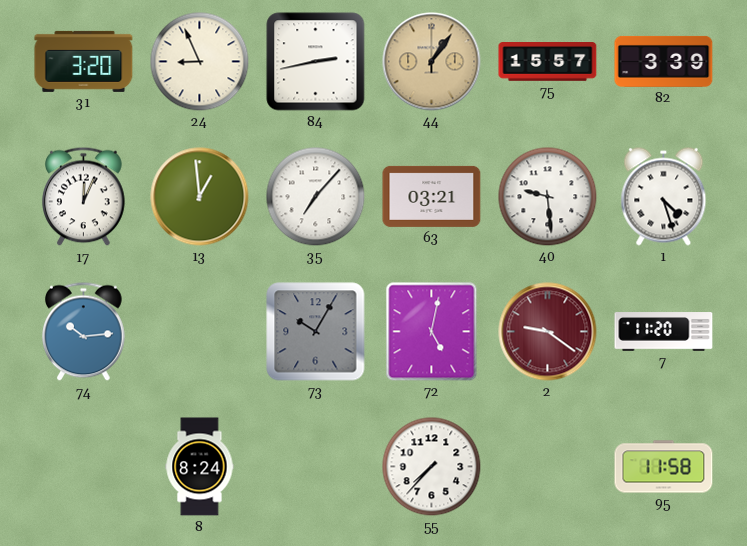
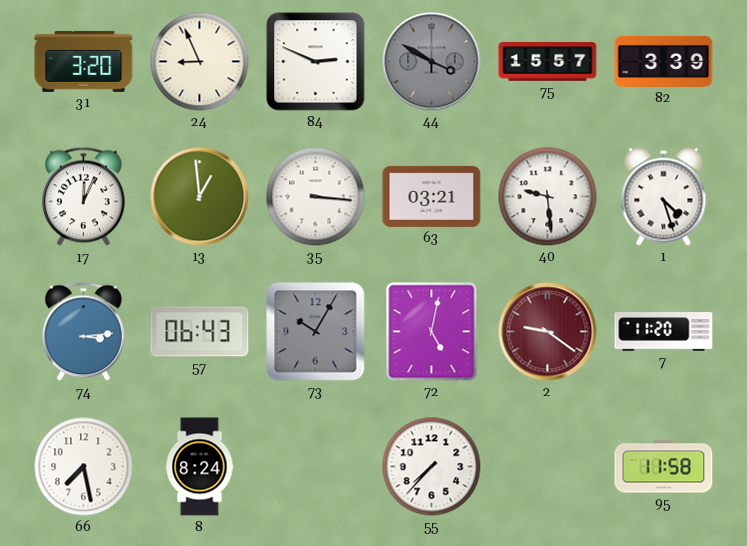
84: 2:43 -> 2:49
44: 1:06 -> 3:50
44 dial: champagne -> grey
35: 7:07 -> 3:16
74: 10:14 -> 3:14
57: none -> 06:43
66: none -> 7:28
